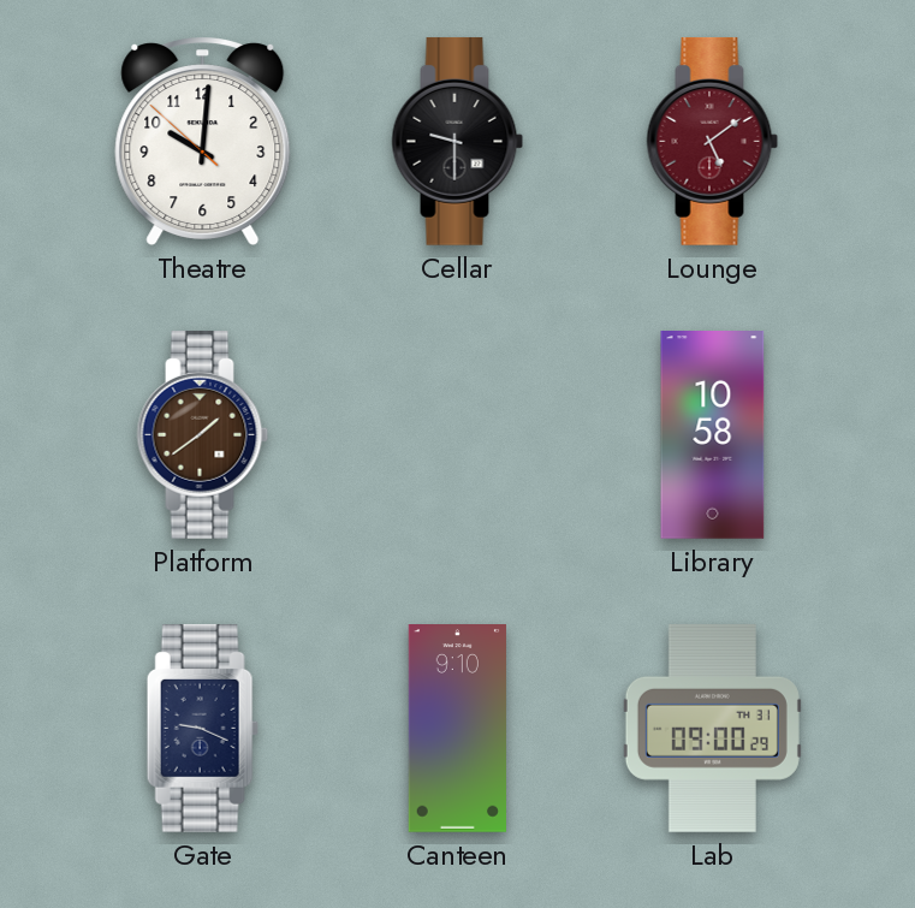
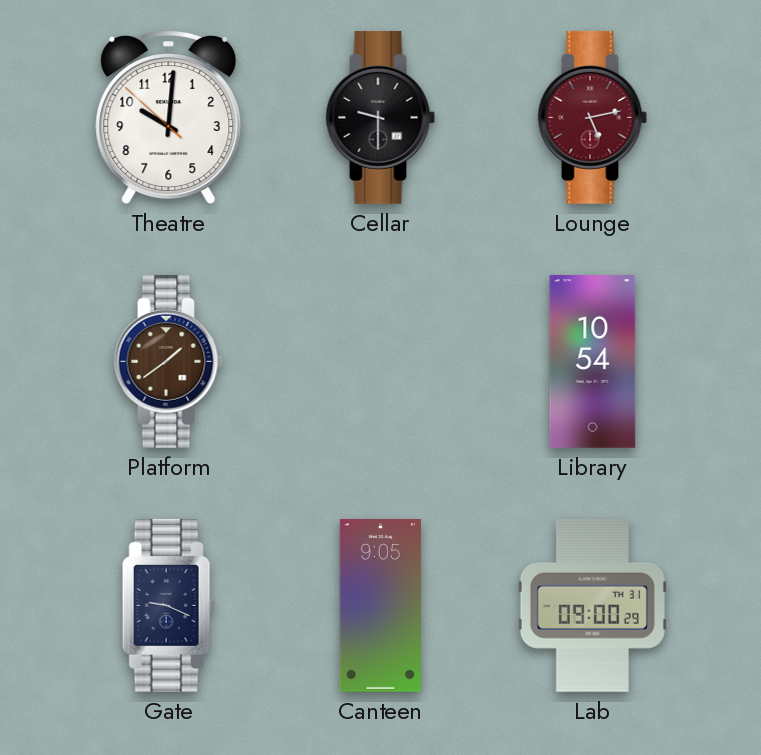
Lounge: 5:09 -> 5:13
Library: 10:58 -> 10:54
Canteen: 9:10 -> 9:05
